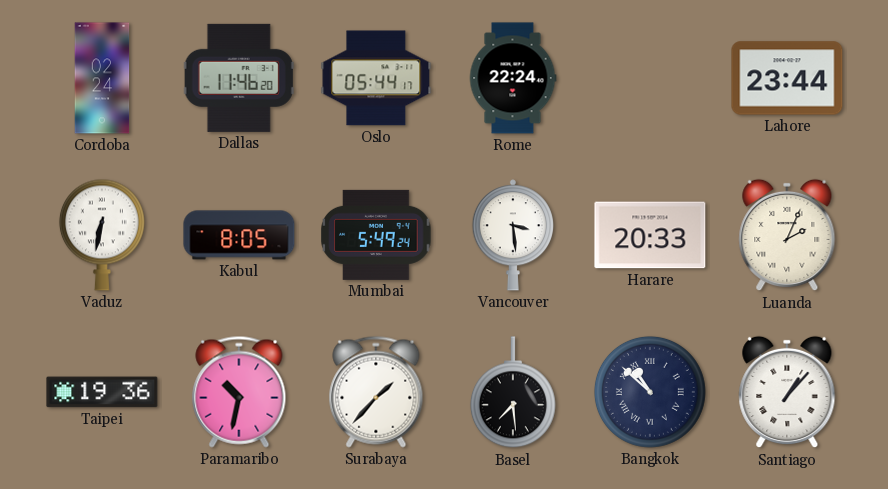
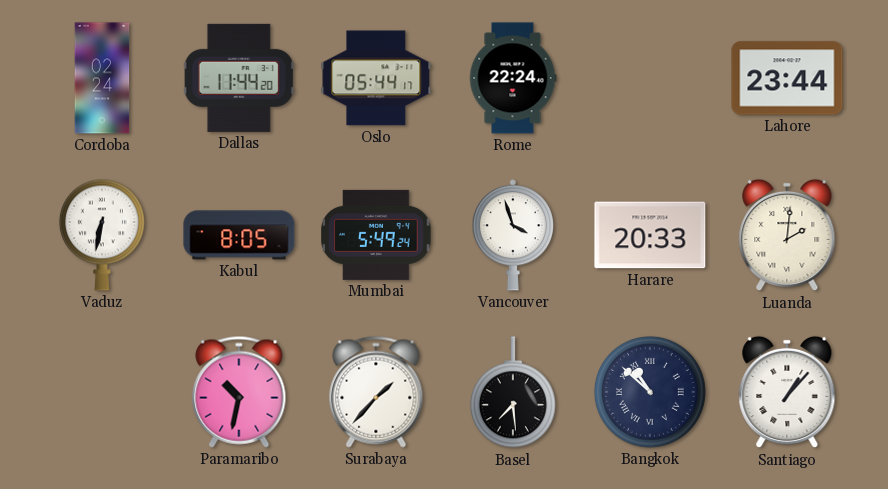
Dallas: 11:46 -> 11:44
Vancouver: 3:29 -> 3:57
Luanda: 2:04 -> 2:01
Taipei: 19:36 -> none
